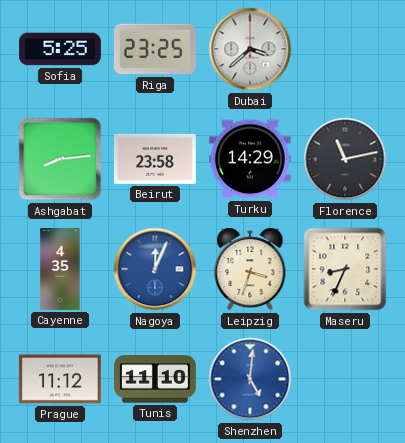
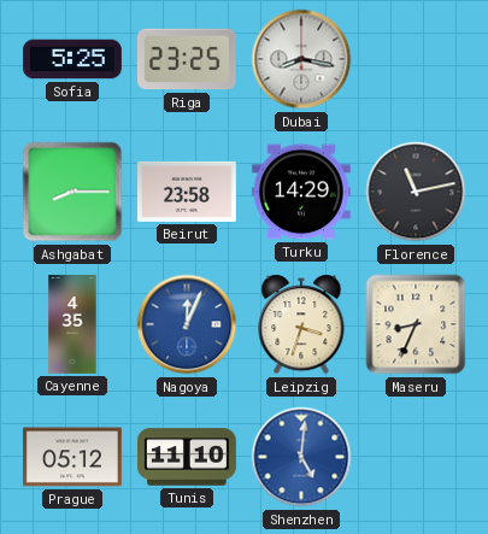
Dubai: 3:38 -> 8:17
Ashgabat: 8:14 -> 8:15
Prague: 11:12 -> 05:12
